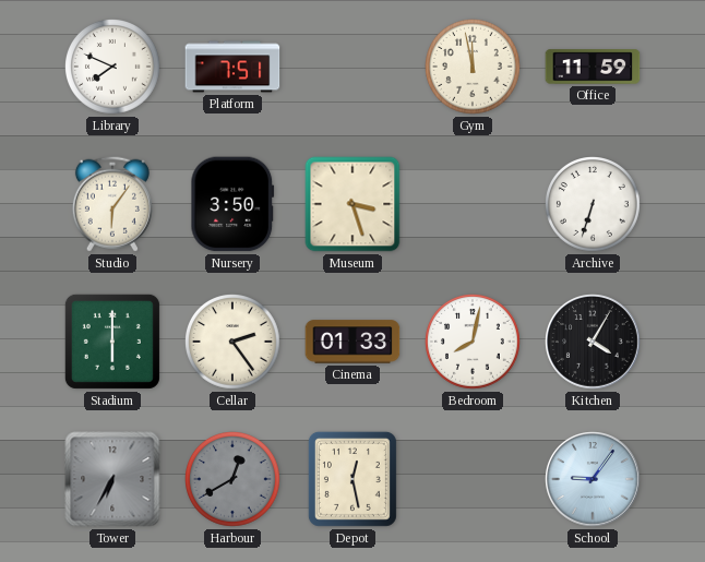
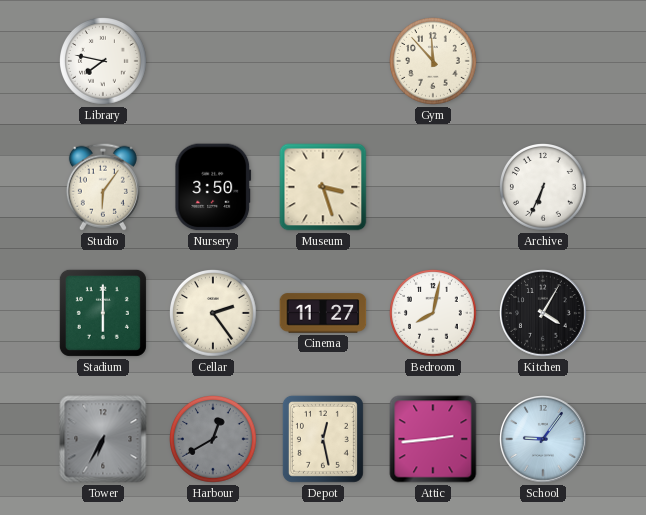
Library: 7:49 -> 7:47
Platform: 7:51 -> none
Gym: 11:58 -> 11:53
Office: 11:59 -> none
Archive: 6:33 -> 6:34
Cinema: 01:33 -> 11:27
Attic: none -> 2:44
